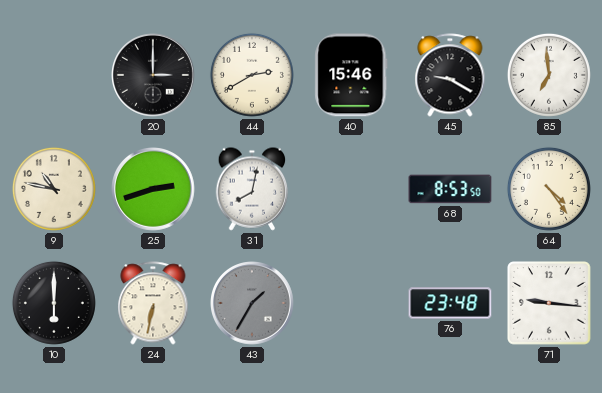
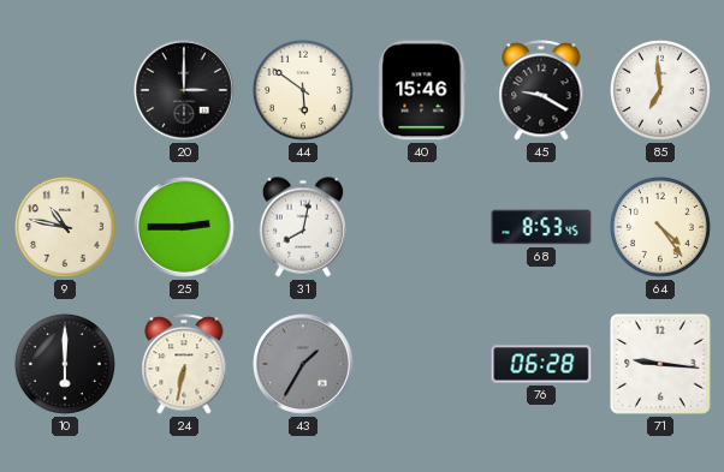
44: 2:40 -> 5:51
25: 2:42 -> 2:45
68: 8:53:50 -> 8:53:45
76: 23:48 -> 06:28
